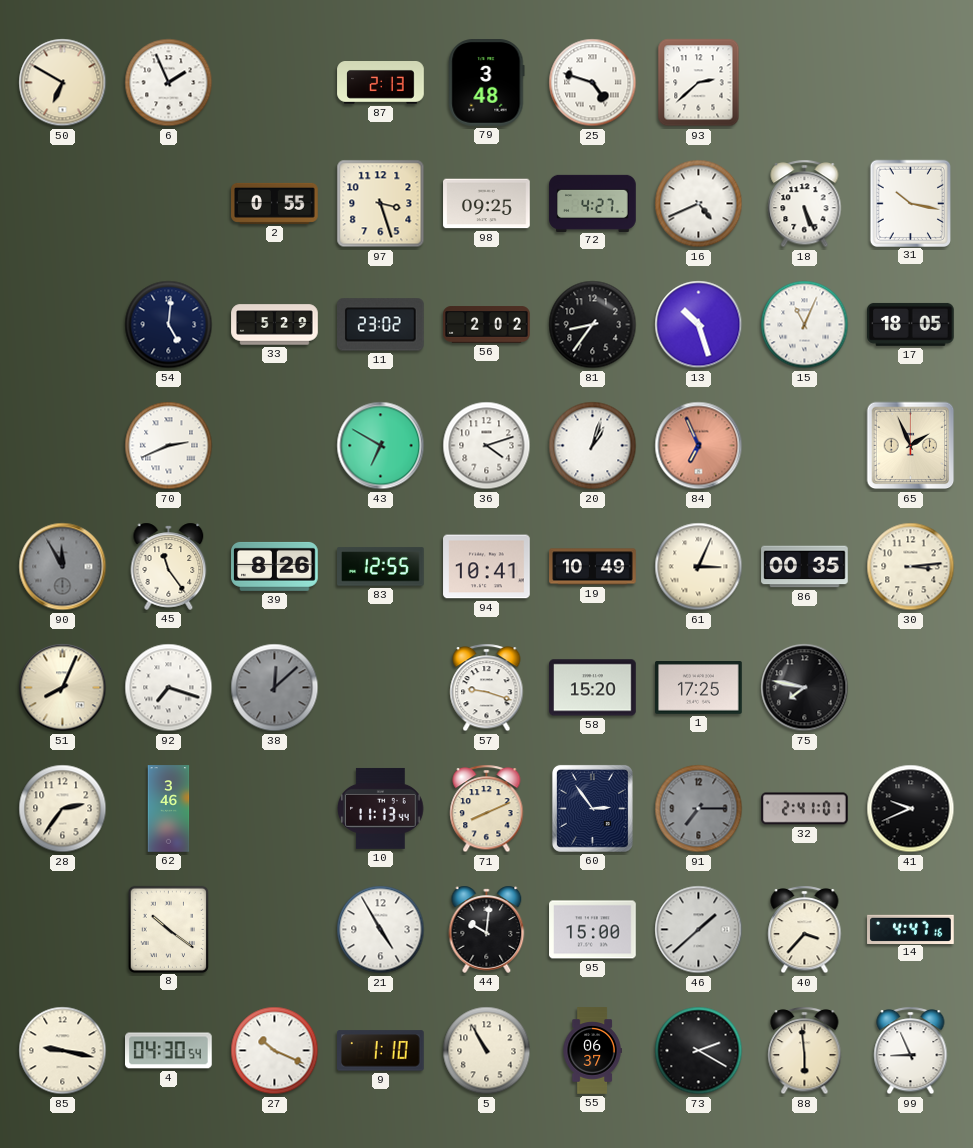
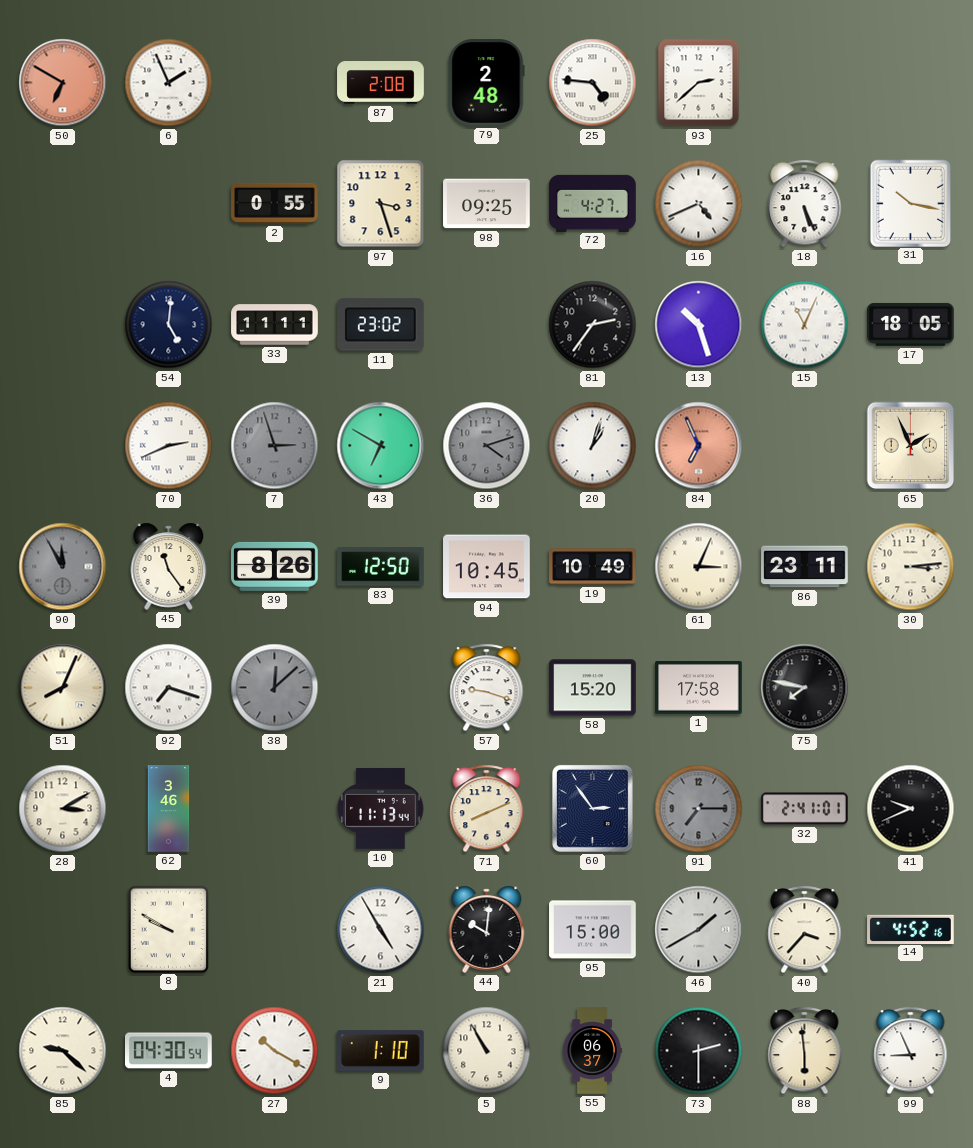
50 dial: cream -> salmon
87: 2:13 -> 2:08
79: 3:48 -> 2:48
25: 4:48 -> 4:46
33: 5:29 -> 11:11
56: 2:02 -> none
81: 8:36 -> 2:36
7: none -> 2:57
36 dial: white -> grey
83: 12:55 -> 12:50
94: 10:41 -> 10:45
86: 00:35 -> 23:11
1: 17:25 -> 17:58
28: 2:36 -> 3:10
8: 10:21 -> 9:50
46: 1:38 -> 1:40
14: 4:47 -> 4:52
85: 9:17 -> 9:22
27: 10:19 -> 10:20
73: 2:20 -> 2:30
